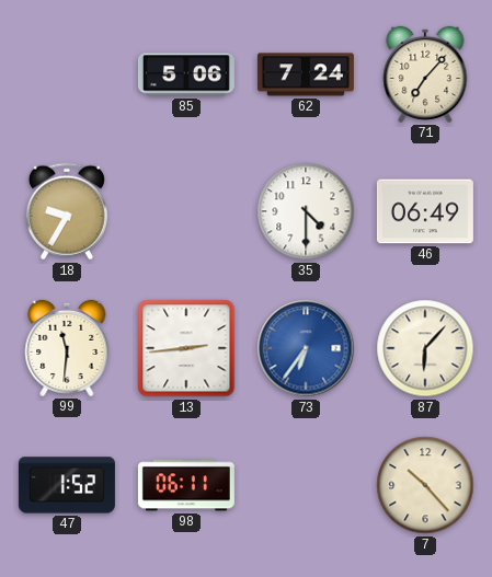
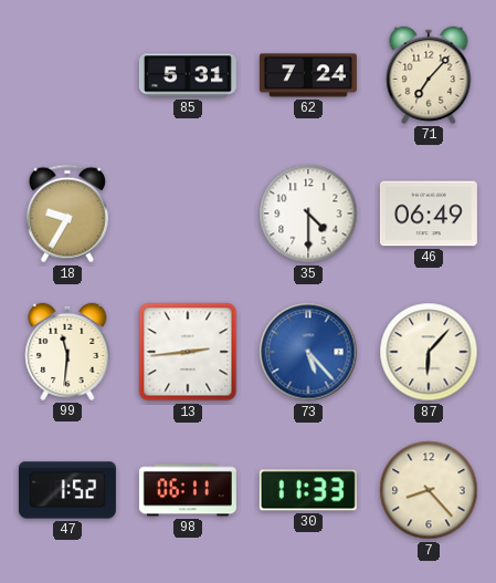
85: 5:06 -> 5:31
73: 6:36 -> 5:23
30: none -> 11:33
7: 10:23 -> 8:23
